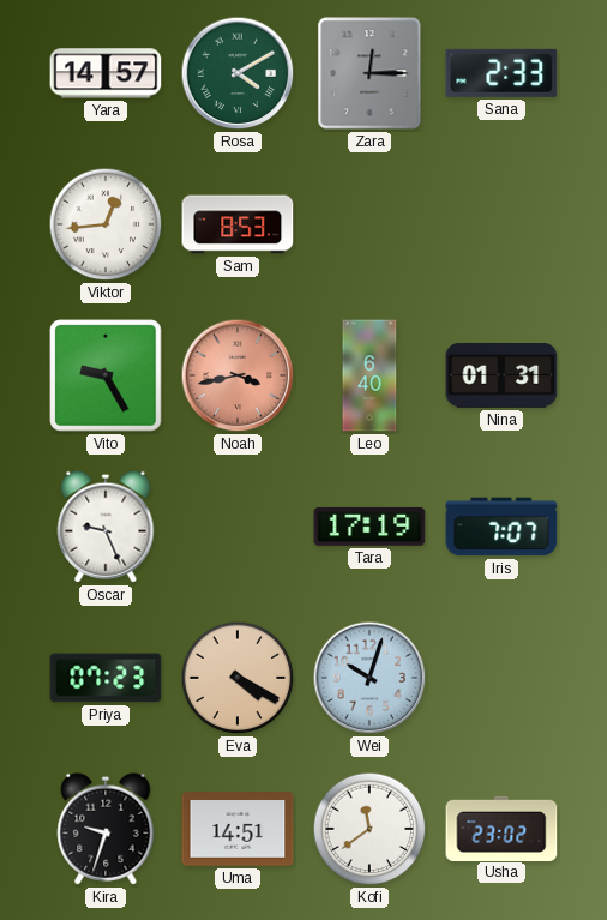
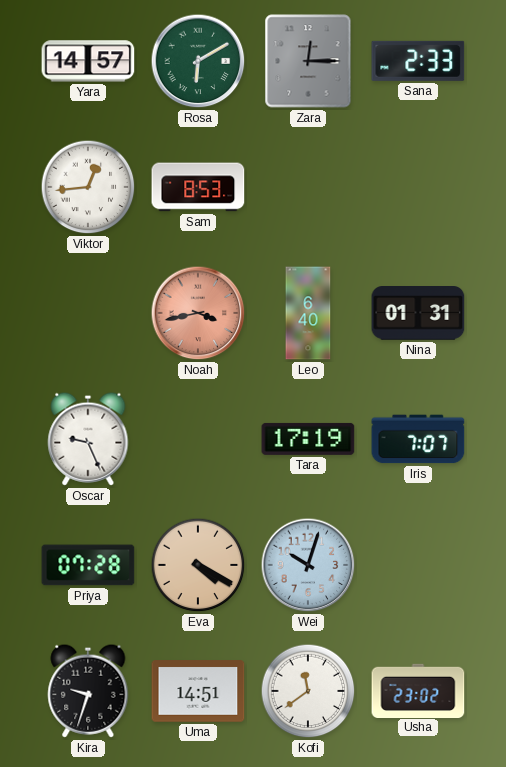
Rosa: 4:10 -> 6:10
Vito: 9:25 -> none
Priya: 07:23 -> 07:28
